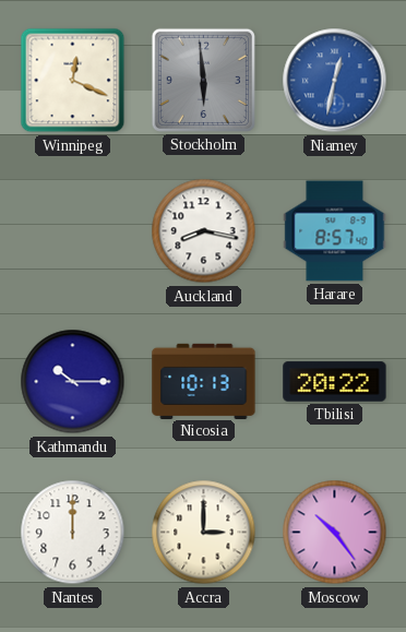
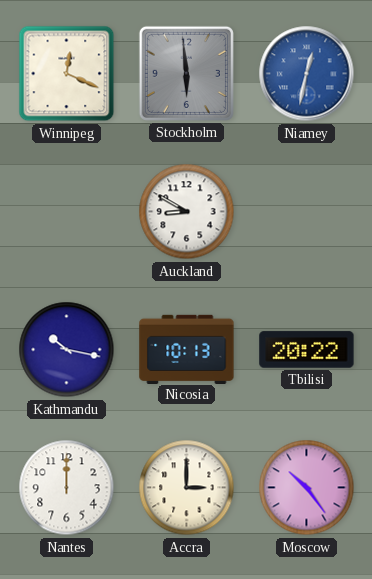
Auckland: 8:17 -> 8:50
Harare: 8:57 -> none
Kathmandu: 10:15 -> 10:17
